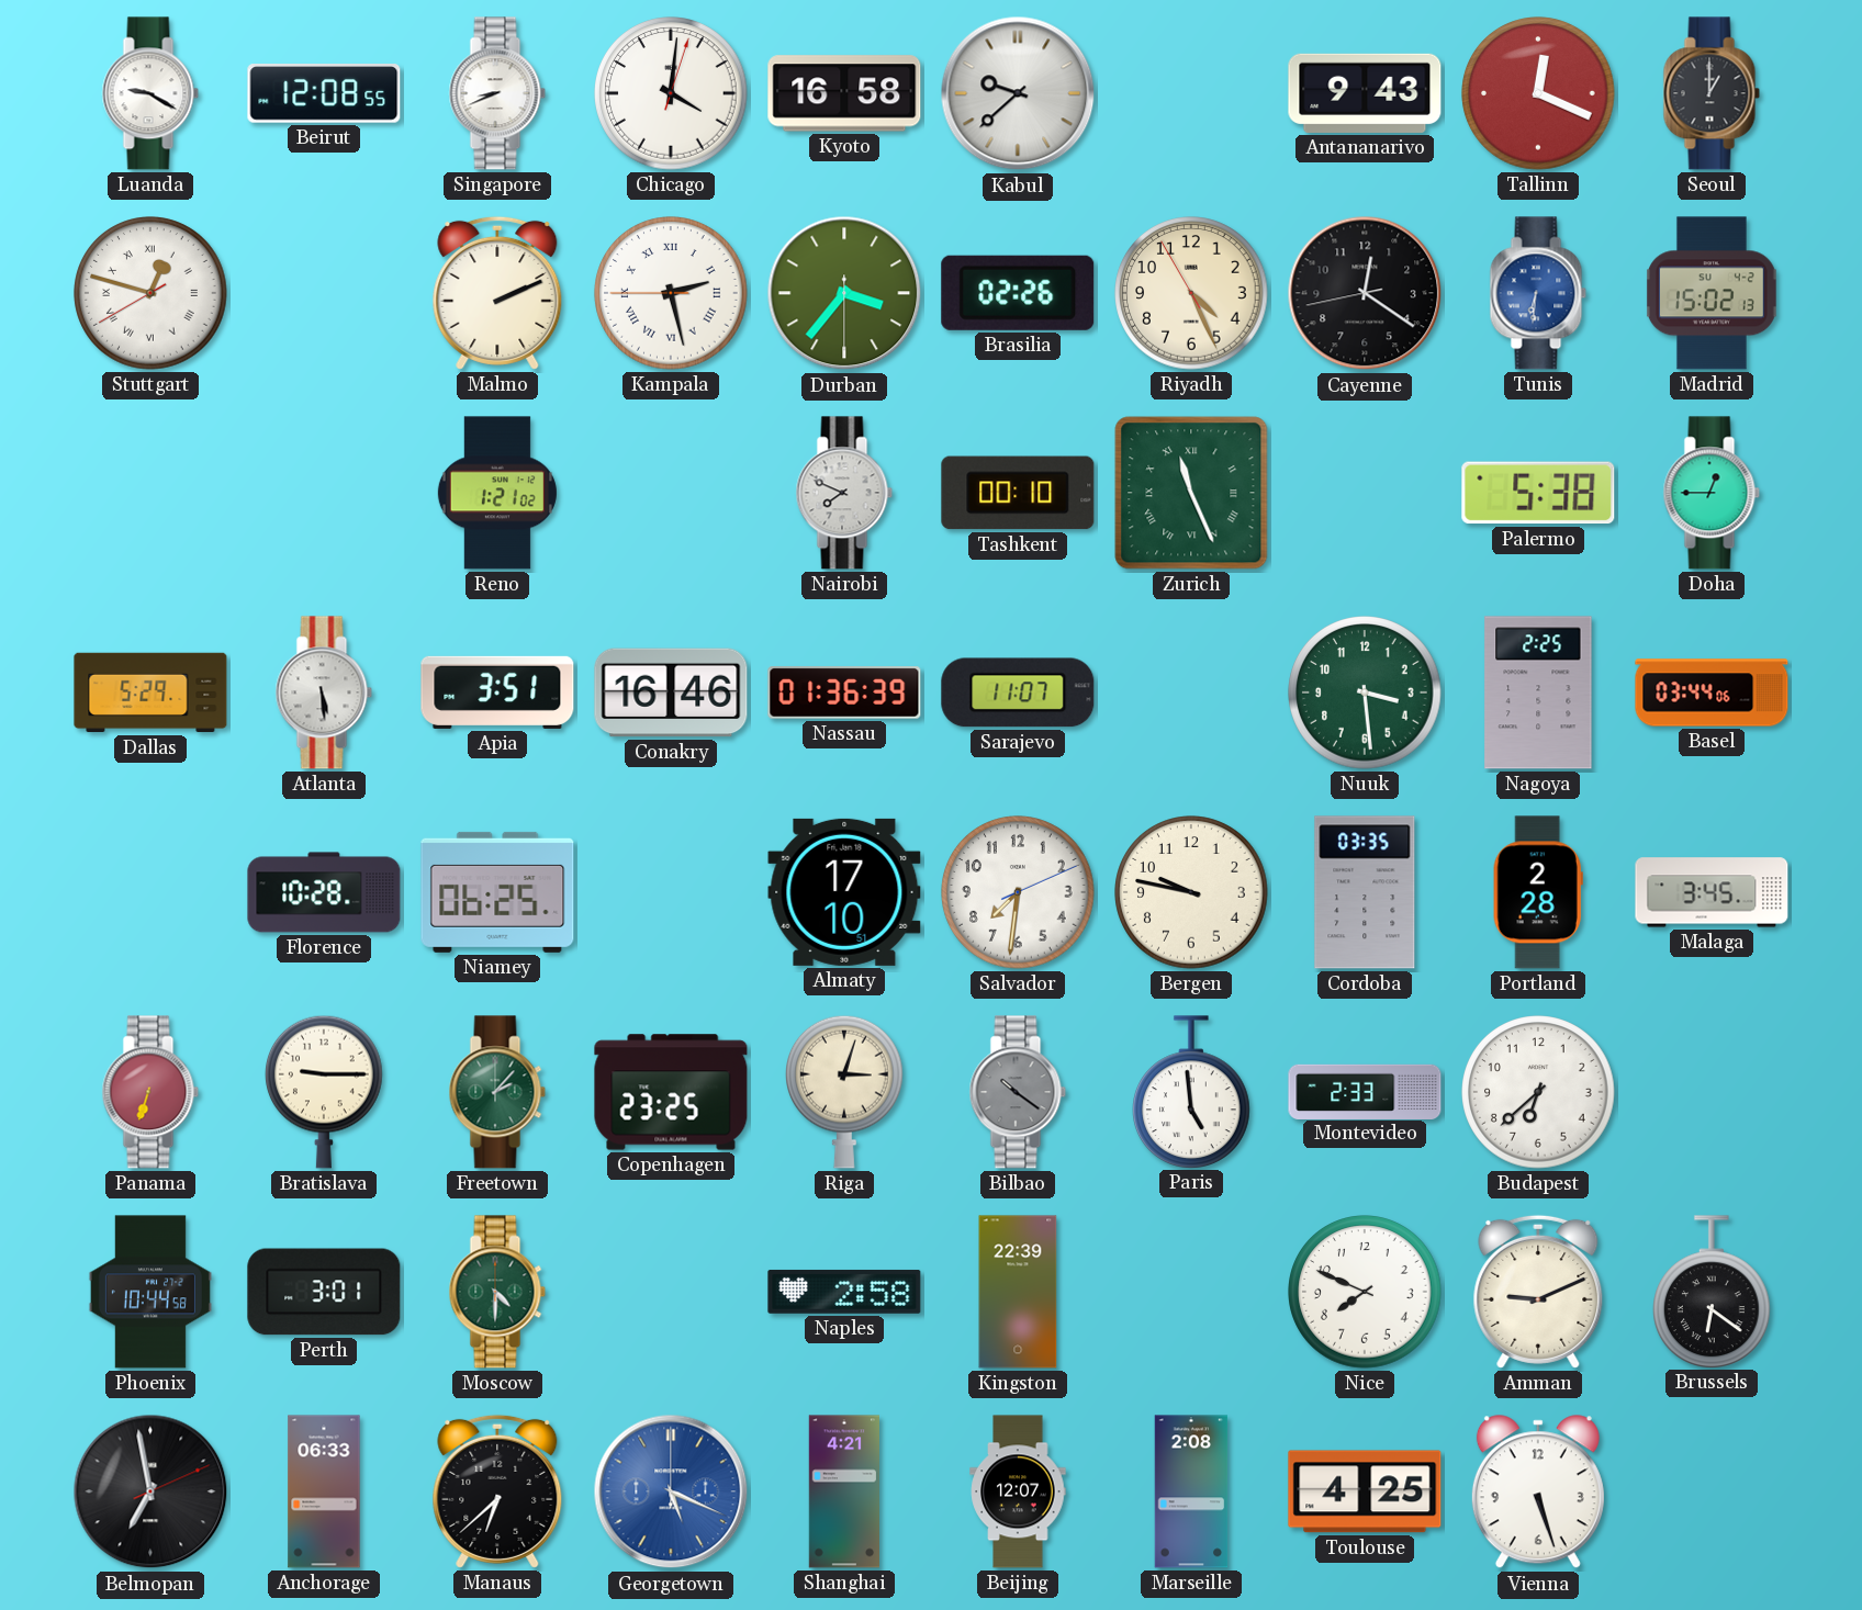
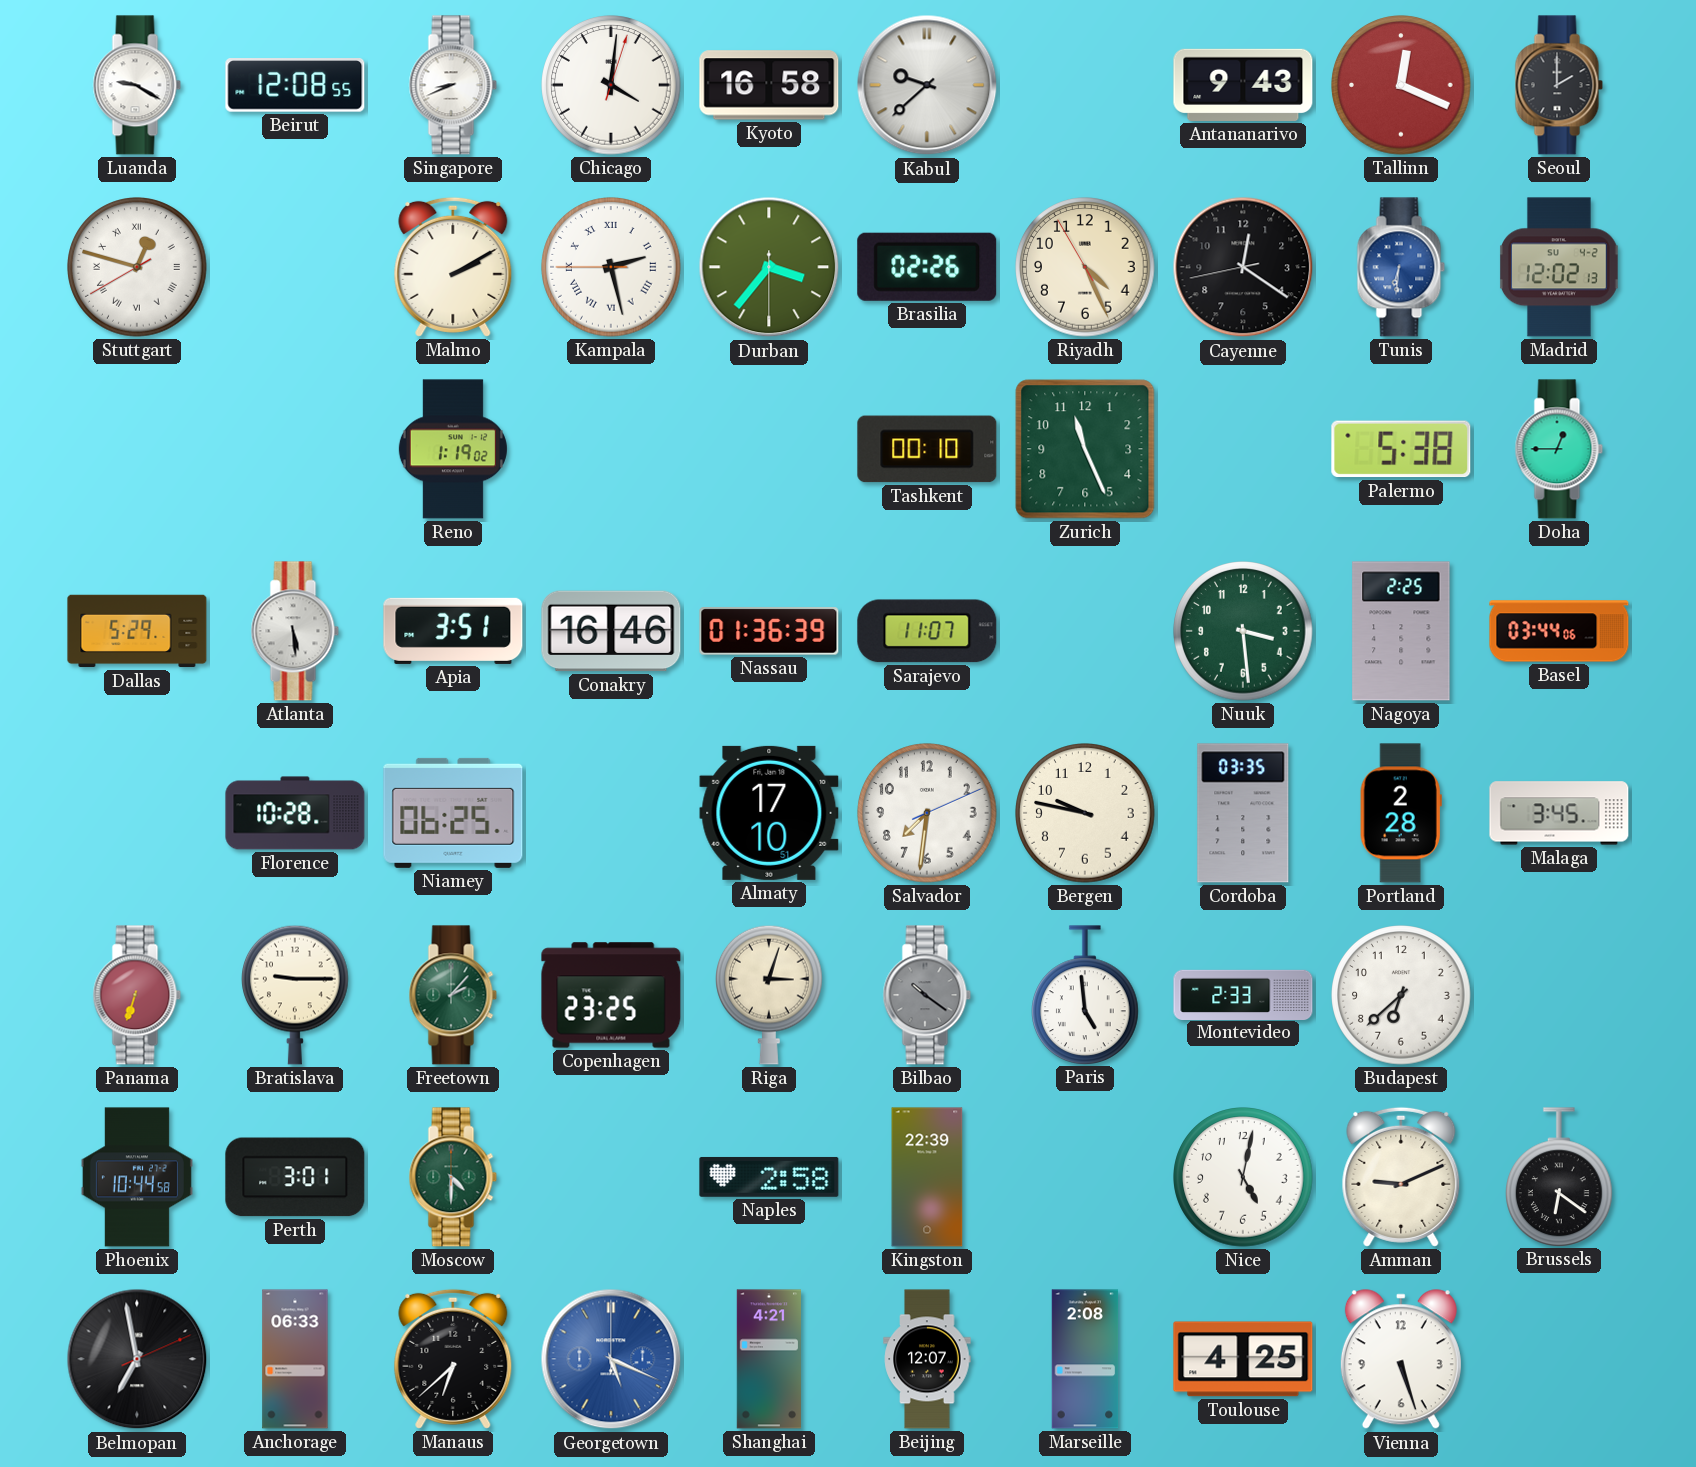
Seoul: 1:00 -> 2:00
Malmo: 2:11 -> 2:10
Madrid: 15:02 -> 12:02
Reno: 1:21 -> 1:19
Nairobi: 7:49 -> none
Zurich numerals: Roman -> Arabic
Nice: 7:49 -> 5:02
